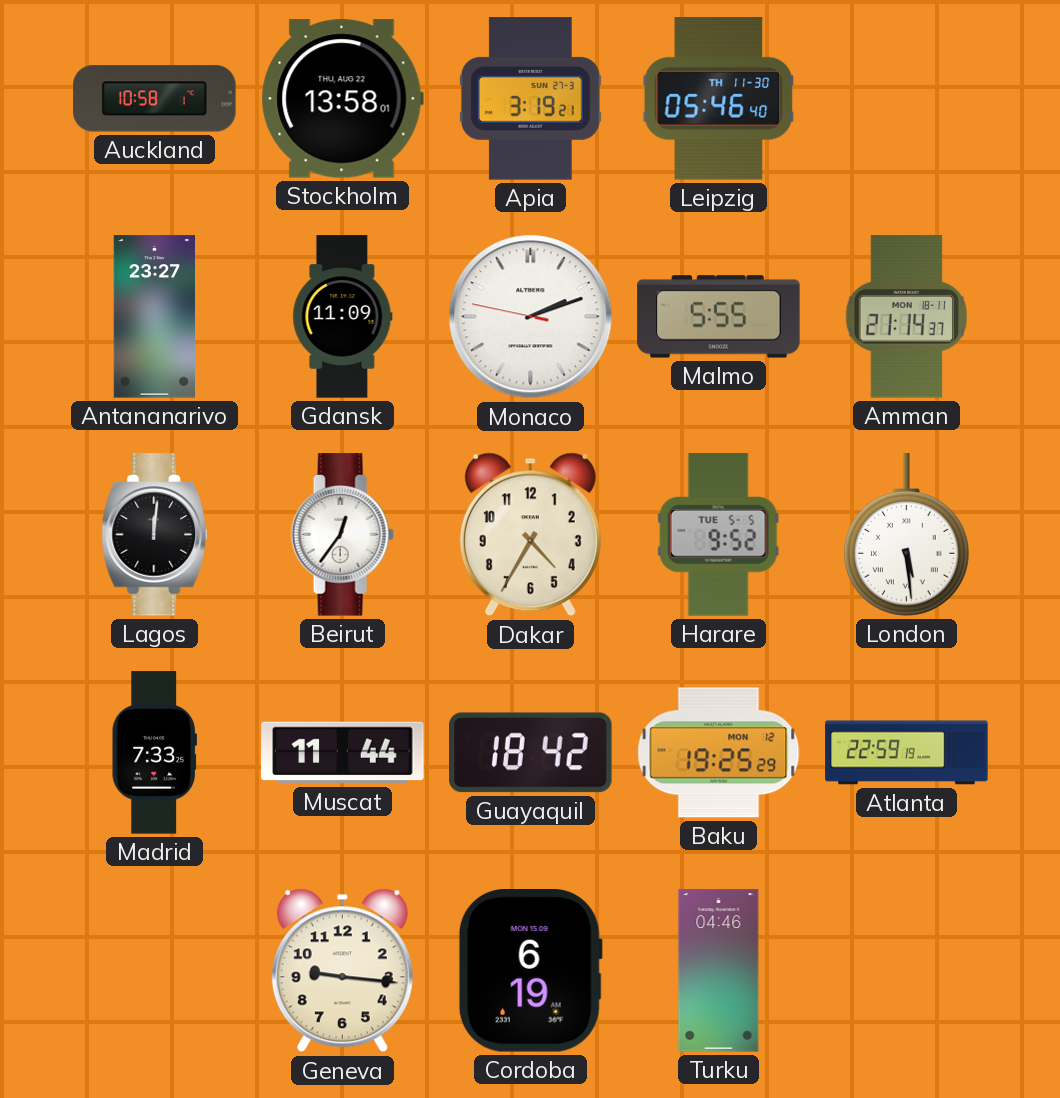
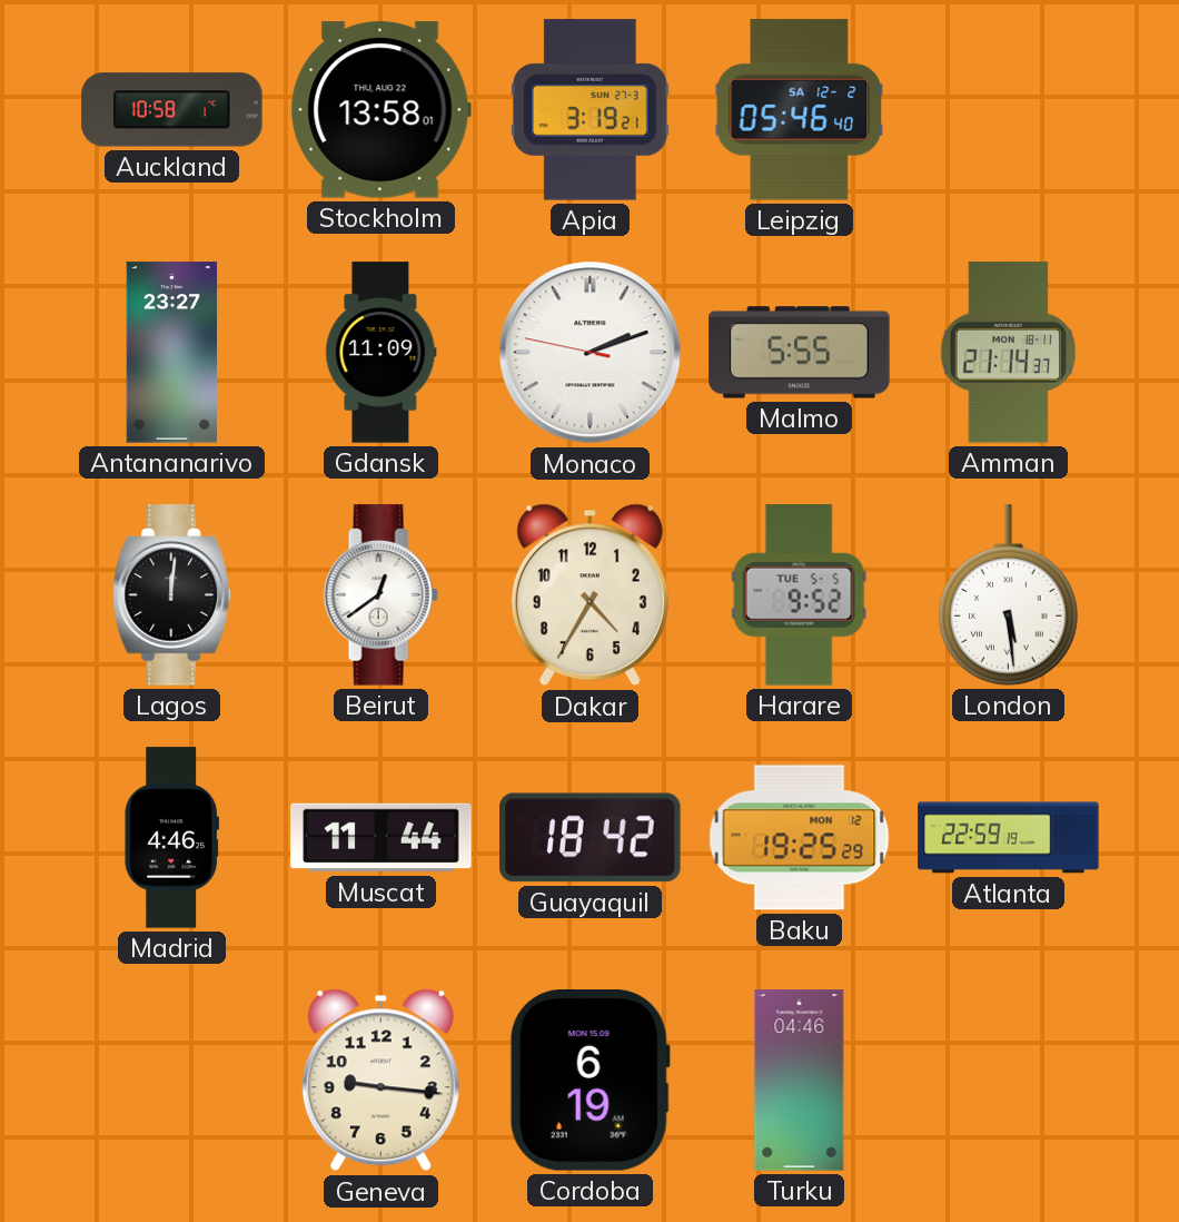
Leipzig date: TH 11-30 -> SA 12-2
Beirut: 12:36 -> 12:39
Madrid: 7:33 -> 4:46
